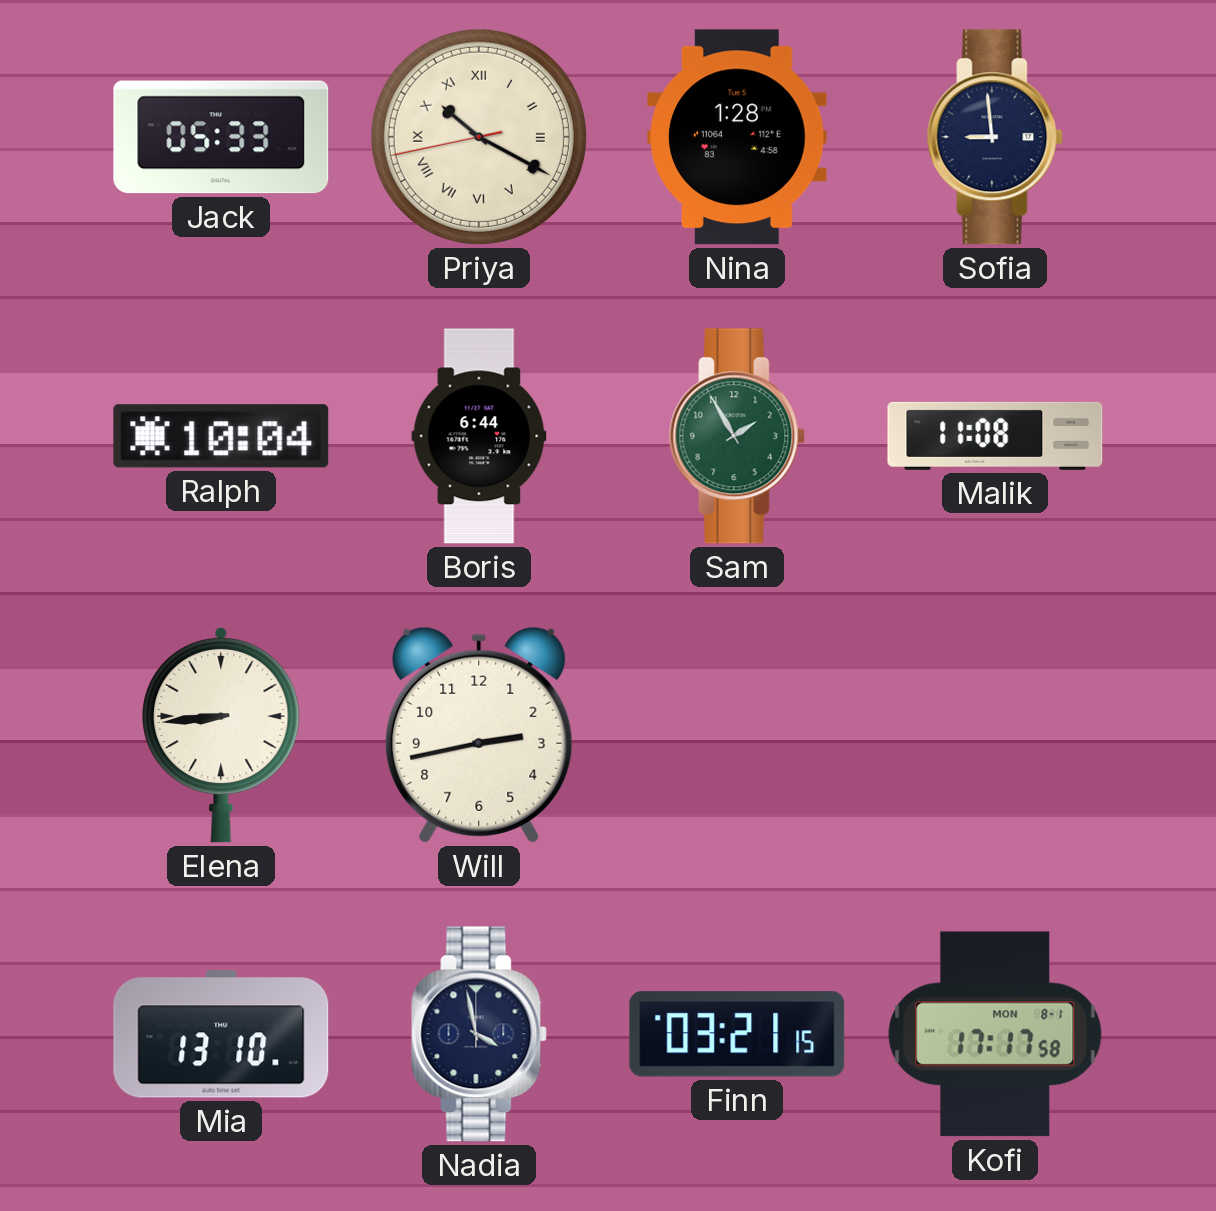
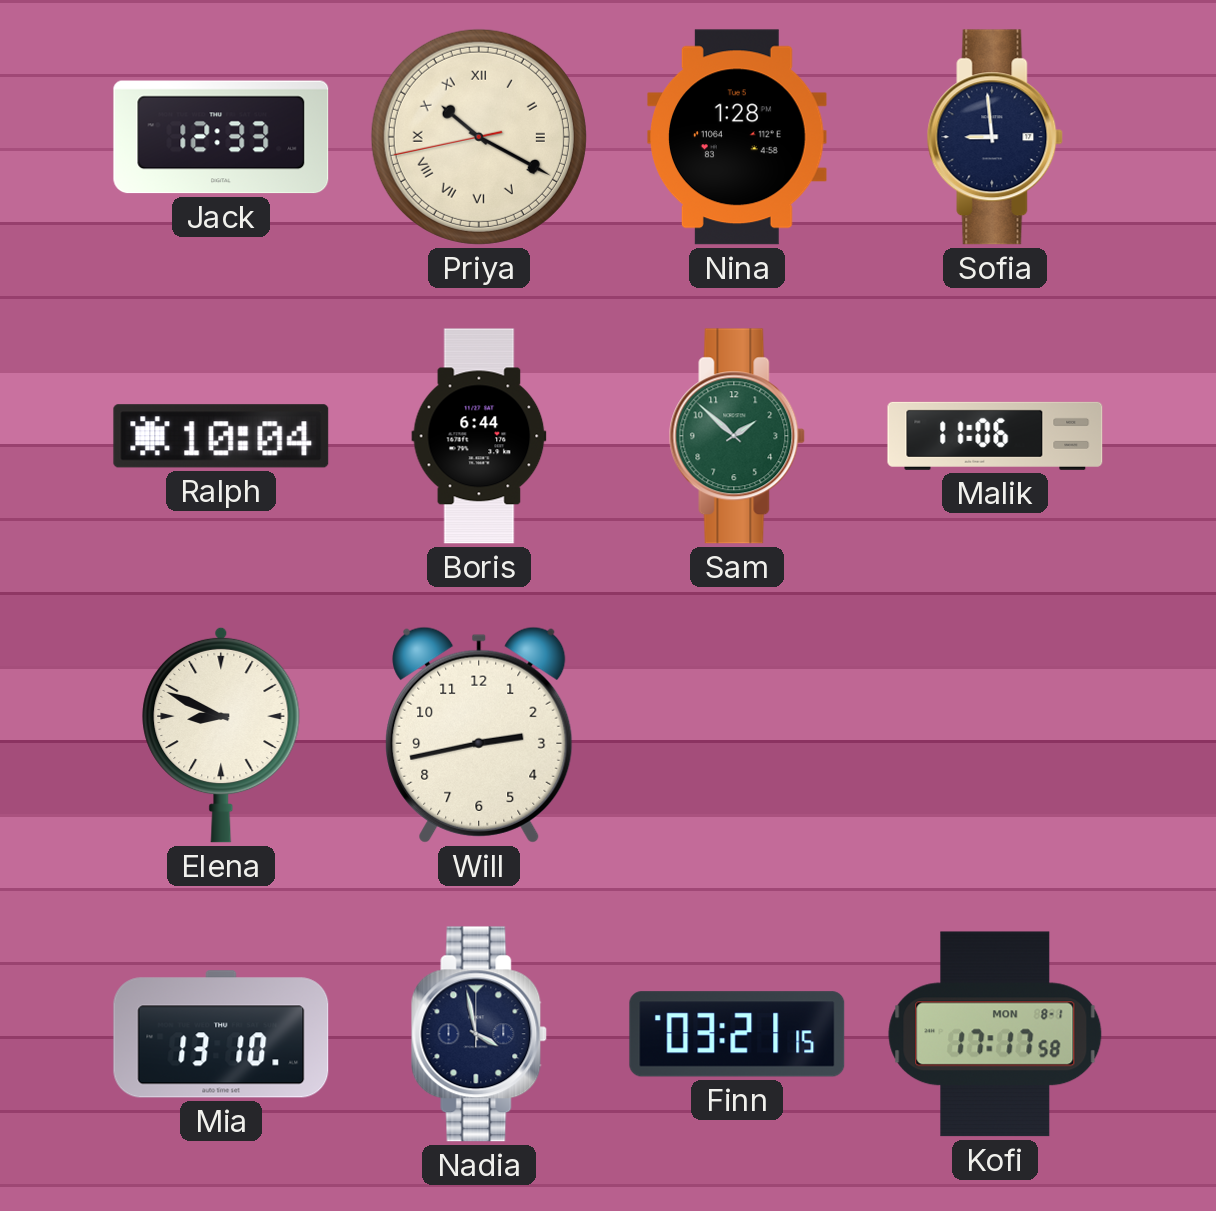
Jack: 05:33 -> 12:33
Sam: 1:55 -> 1:52
Malik: 11:08 -> 11:06
Elena: 8:44 -> 8:49
